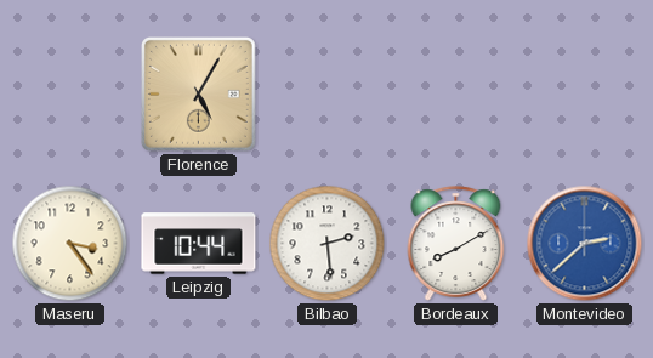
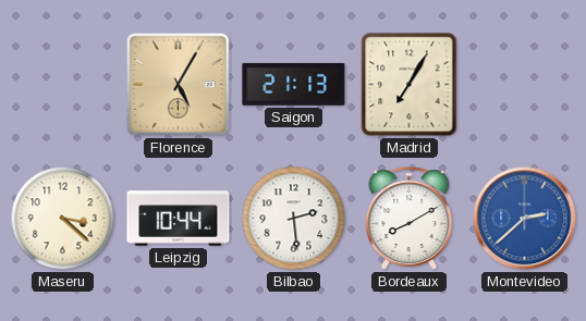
Saigon: none -> 21:13
Madrid: none -> 7:05
Maseru: 3:24 -> 3:22
